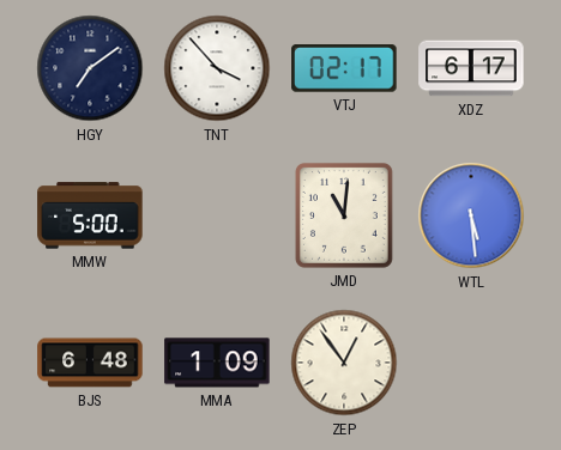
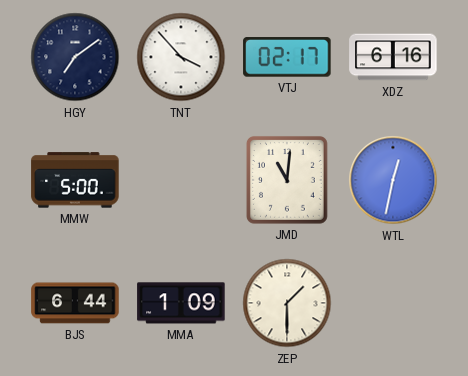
XDZ: 6:17 -> 6:16
WTL: 5:29 -> 12:32
BJS: 6:48 -> 6:44
ZEP: 12:54 -> 1:30
